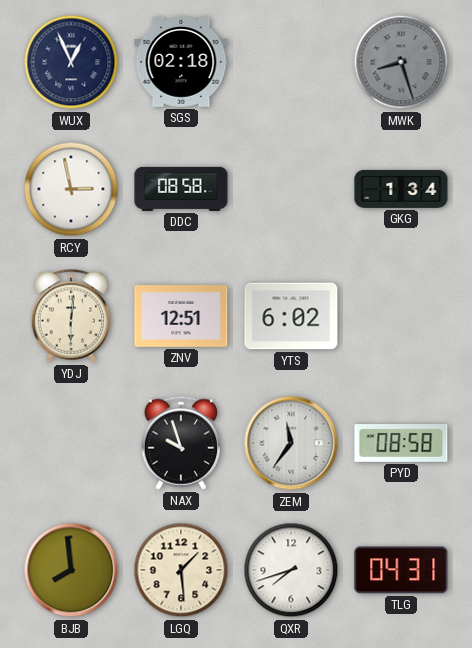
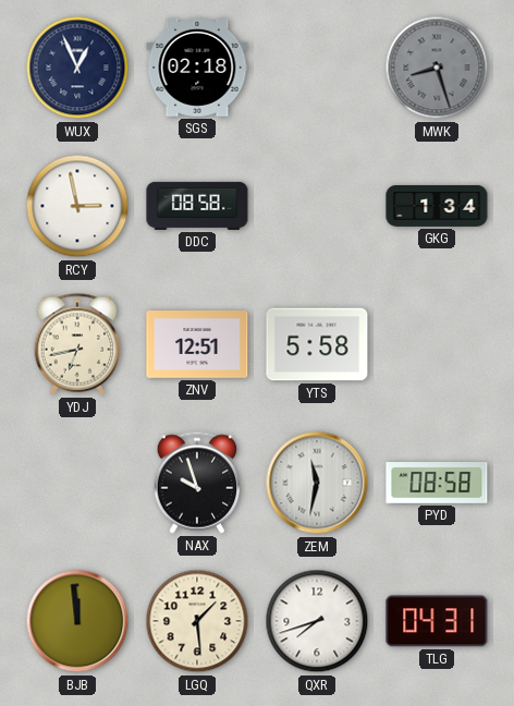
YDJ: 6:01 -> 6:43
YTS: 6:02 -> 5:58
ZEM: 11:36 -> 11:32
BJB: 7:59 -> 11:59
